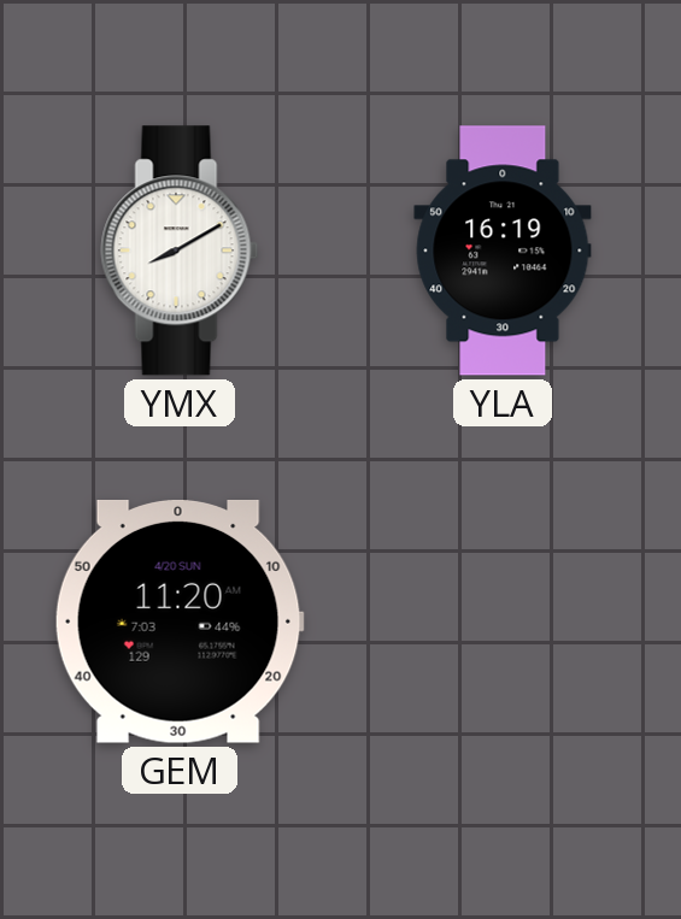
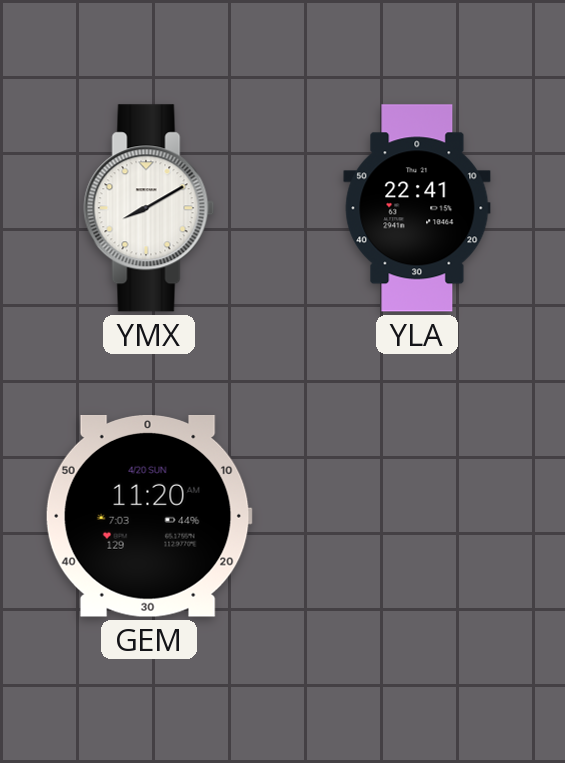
YLA: 16:19 -> 22:41
